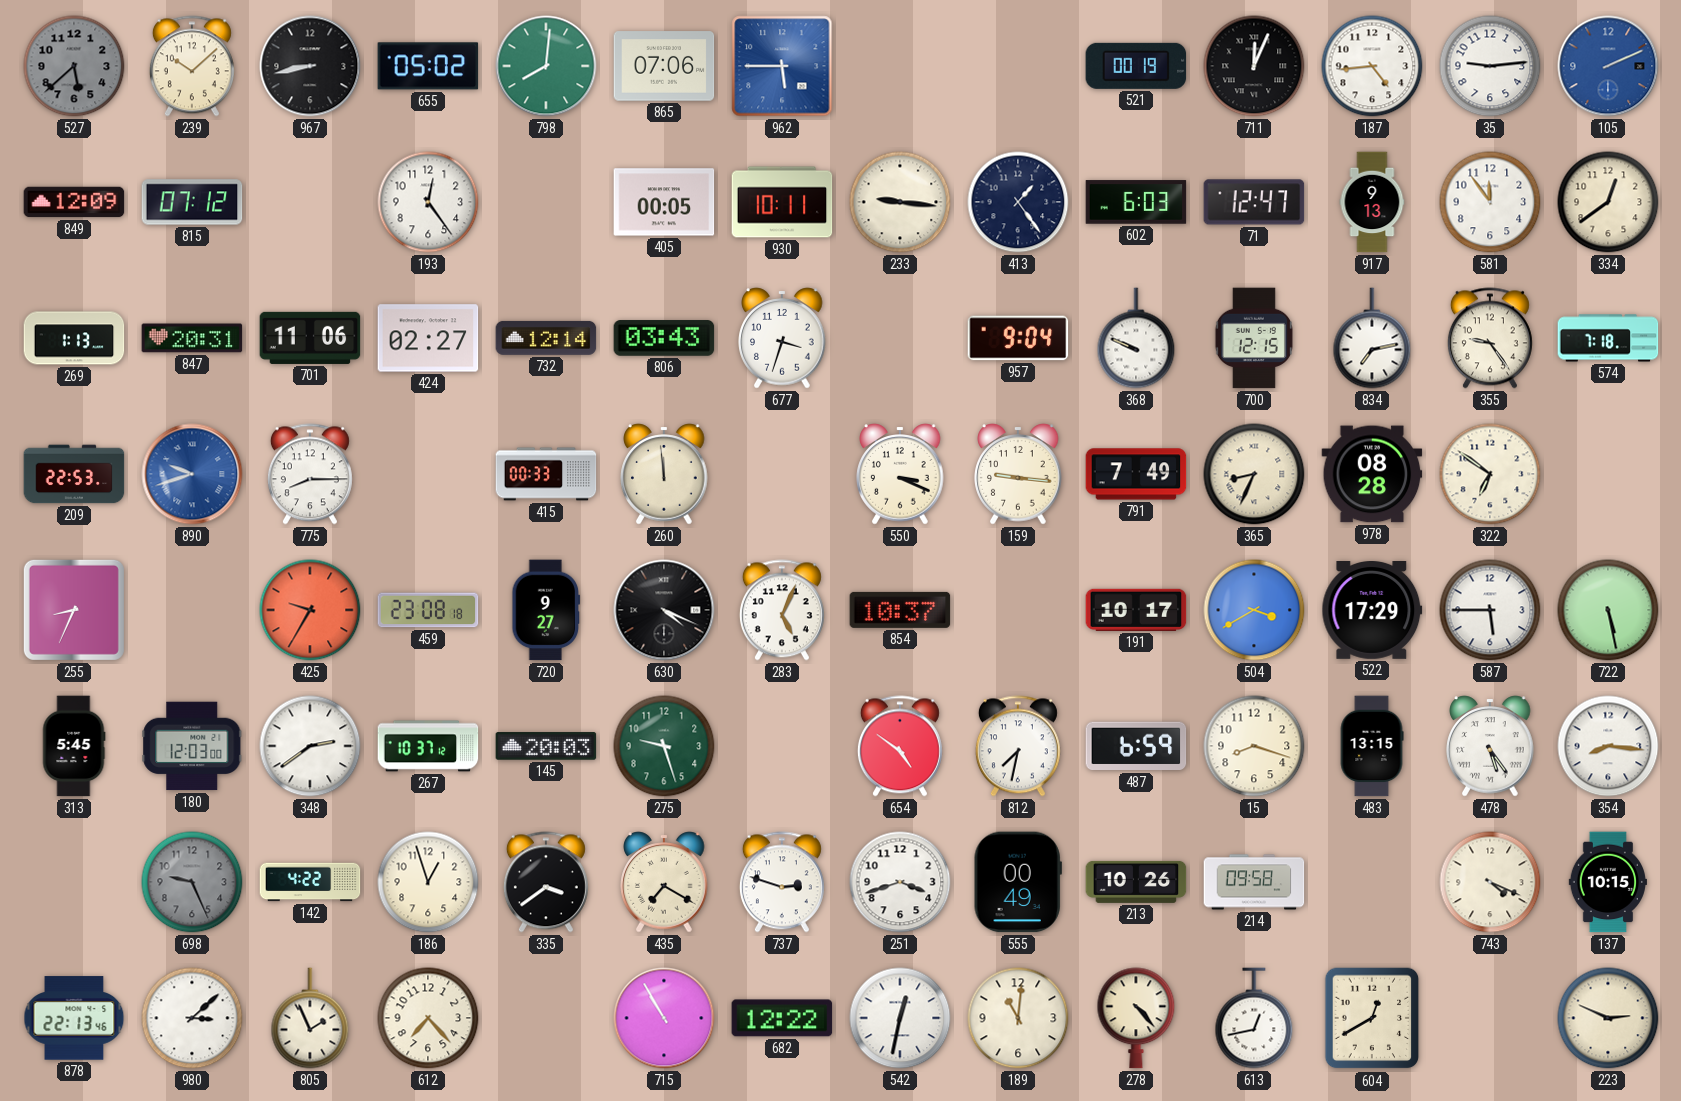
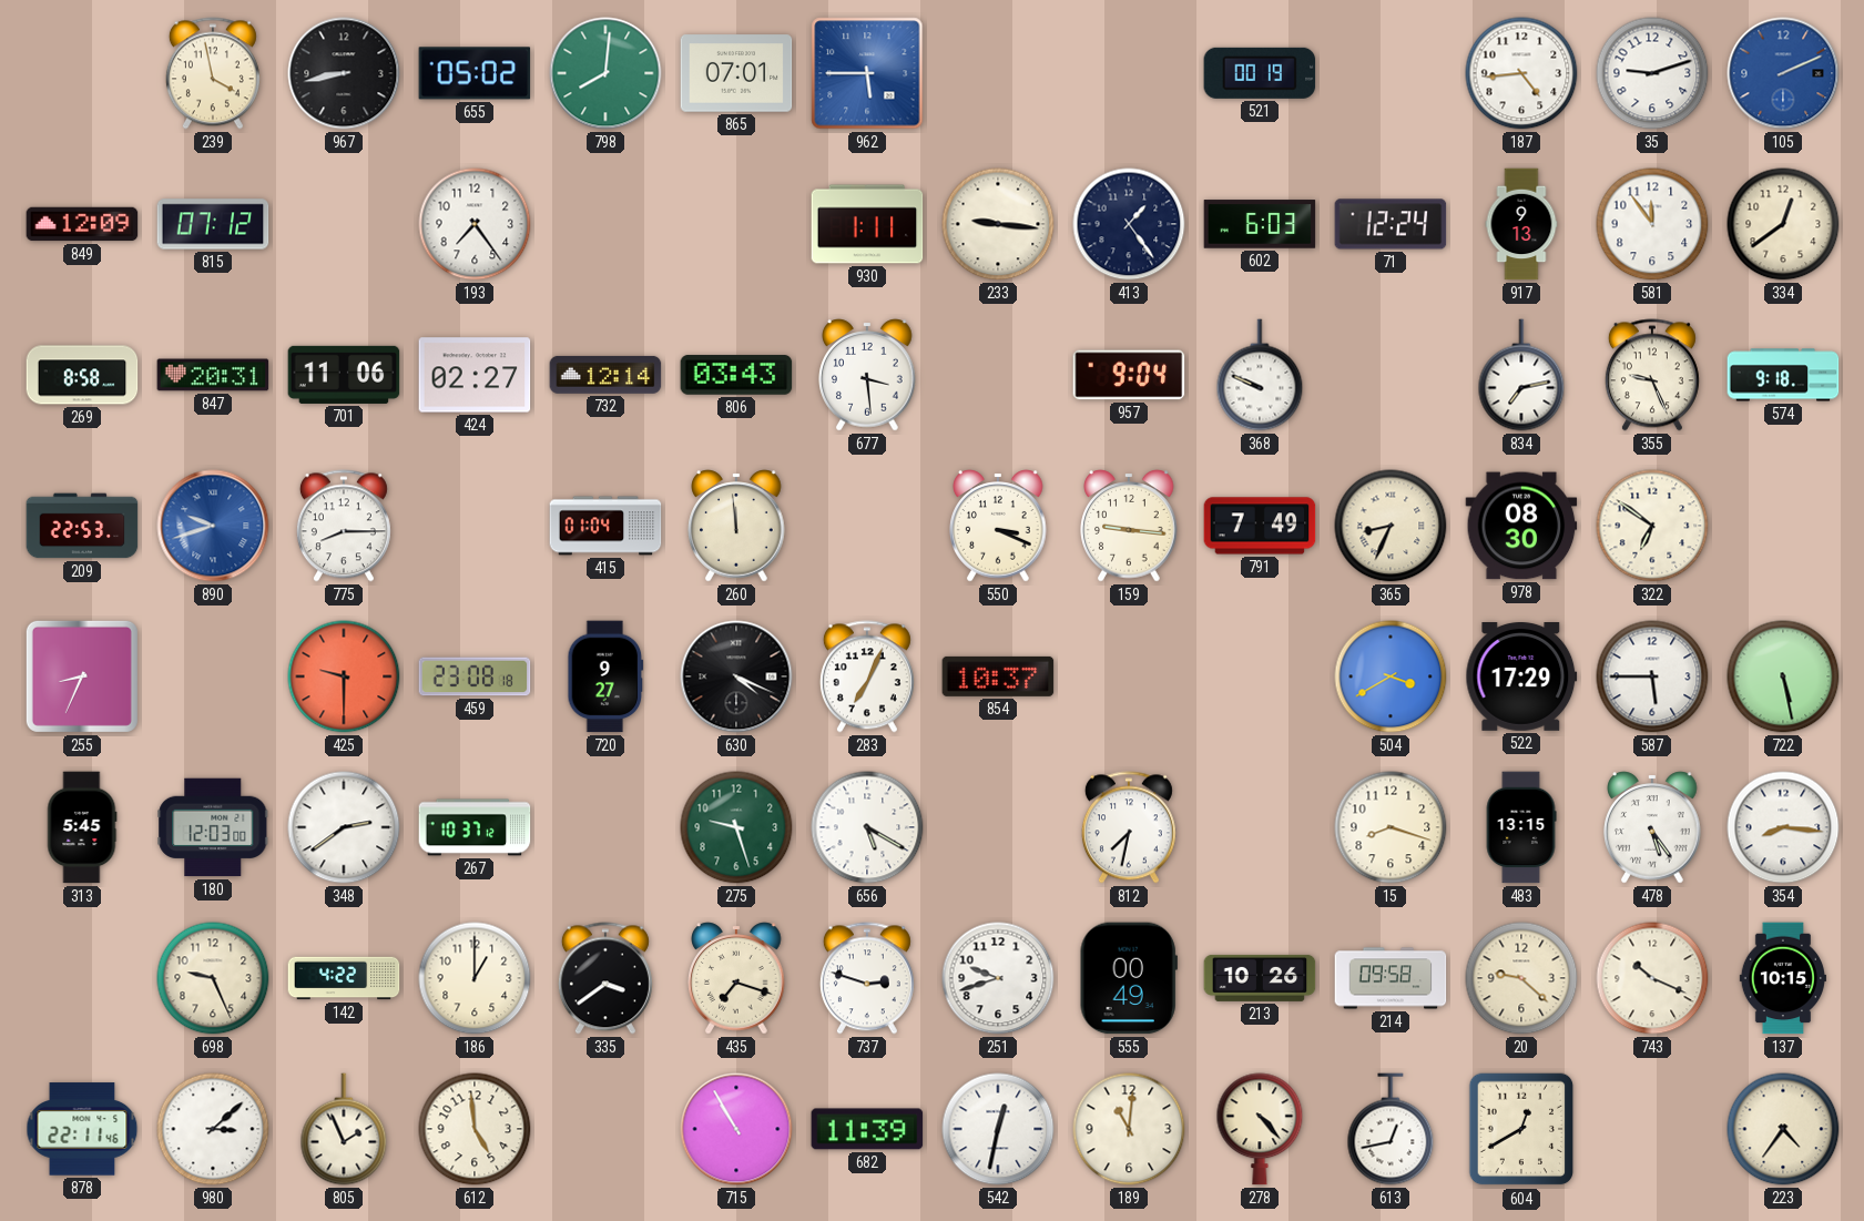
527: 5:38 -> none
239: 10:08 -> 3:58
865: 07:06 -> 07:01
711: 12:04 -> none
35: 9:14 -> 9:12
193: 12:24 -> 7:24
405: 00:05 -> none
930: 10:11 -> 1:11
71: 12:47 -> 12:24
269: 1:13 -> 8:58
677: 3:33 -> 3:29
700: 12:15 -> none
355: 9:24 -> 9:26
574: 7:18 -> 9:18
415: 00:33 -> 01:04
978: 08:28 -> 08:30
425: 9:35 -> 9:30
283: 5:04 -> 7:04
191: 10:17 -> none
145: 20:03 -> none
656: none -> 5:20
654: 4:51 -> none
487: 6:59 -> none
698 dial: grey -> cream
186: 12:57 -> 1:00
435: 7:20 -> 7:18
251: 3:42 -> 9:42
20: none -> 9:22
743: 4:19 -> 10:19
878: 22:13 -> 22:11
612: 7:23 -> 4:59
682: 12:22 -> 11:39
223: 2:49 -> 4:36
